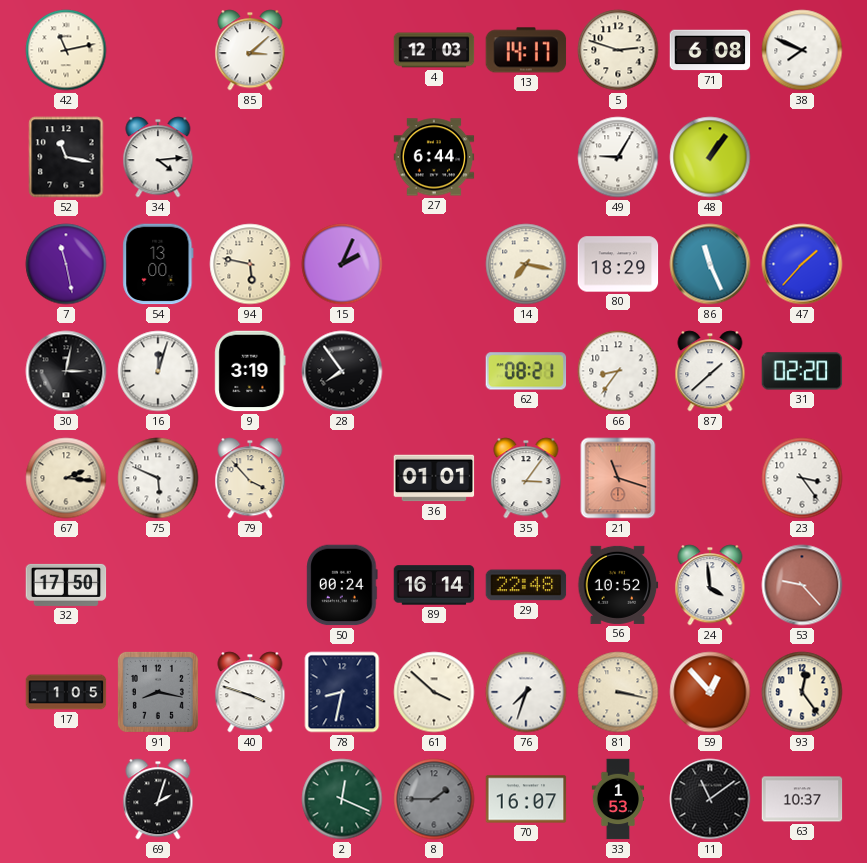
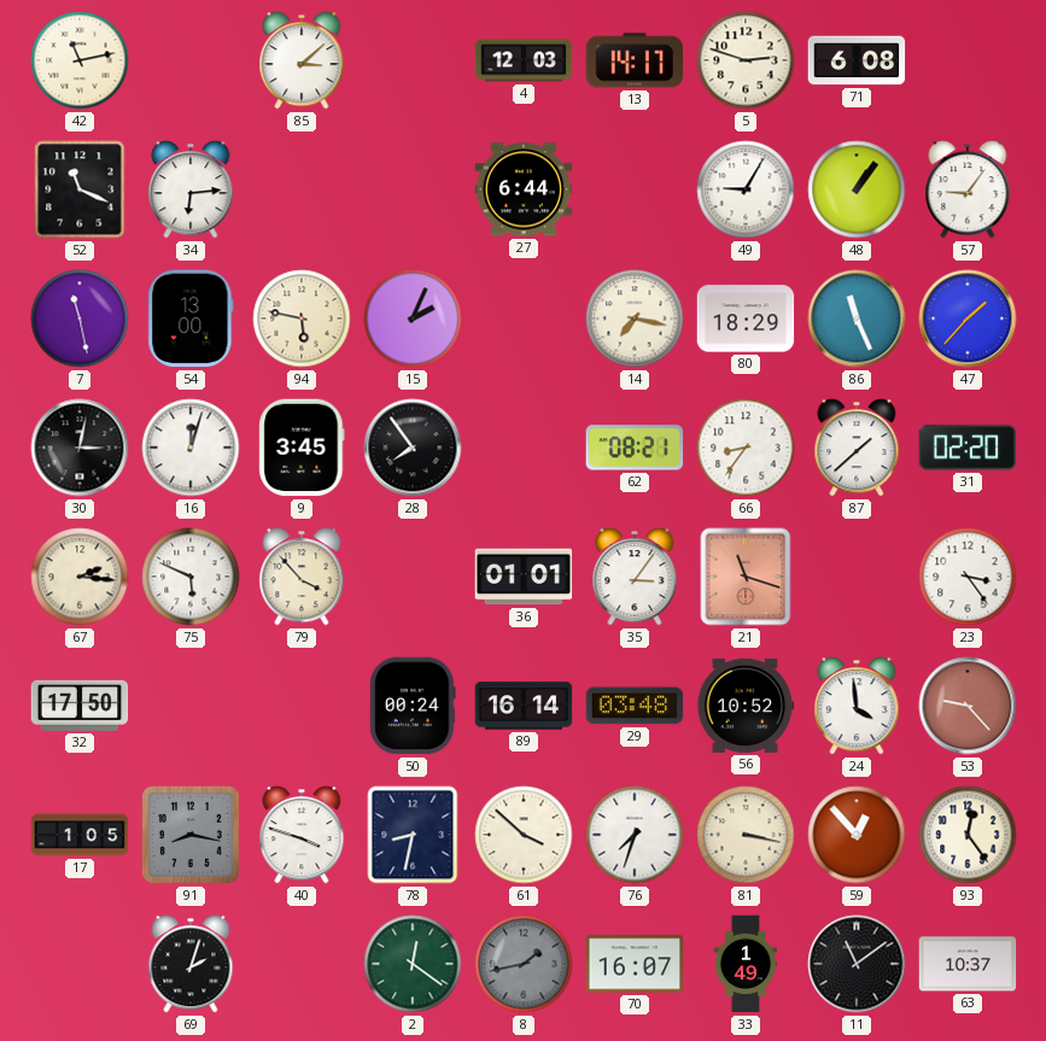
38: 7:49 -> none
52: 11:17 -> 11:19
34: 4:14 -> 6:14
57: none -> 9:06
9: 3:19 -> 3:45
29: 22:48 -> 03:48
2: 12:19 -> 12:21
8: 1:45 -> 1:43
33: 1:53 -> 1:49
